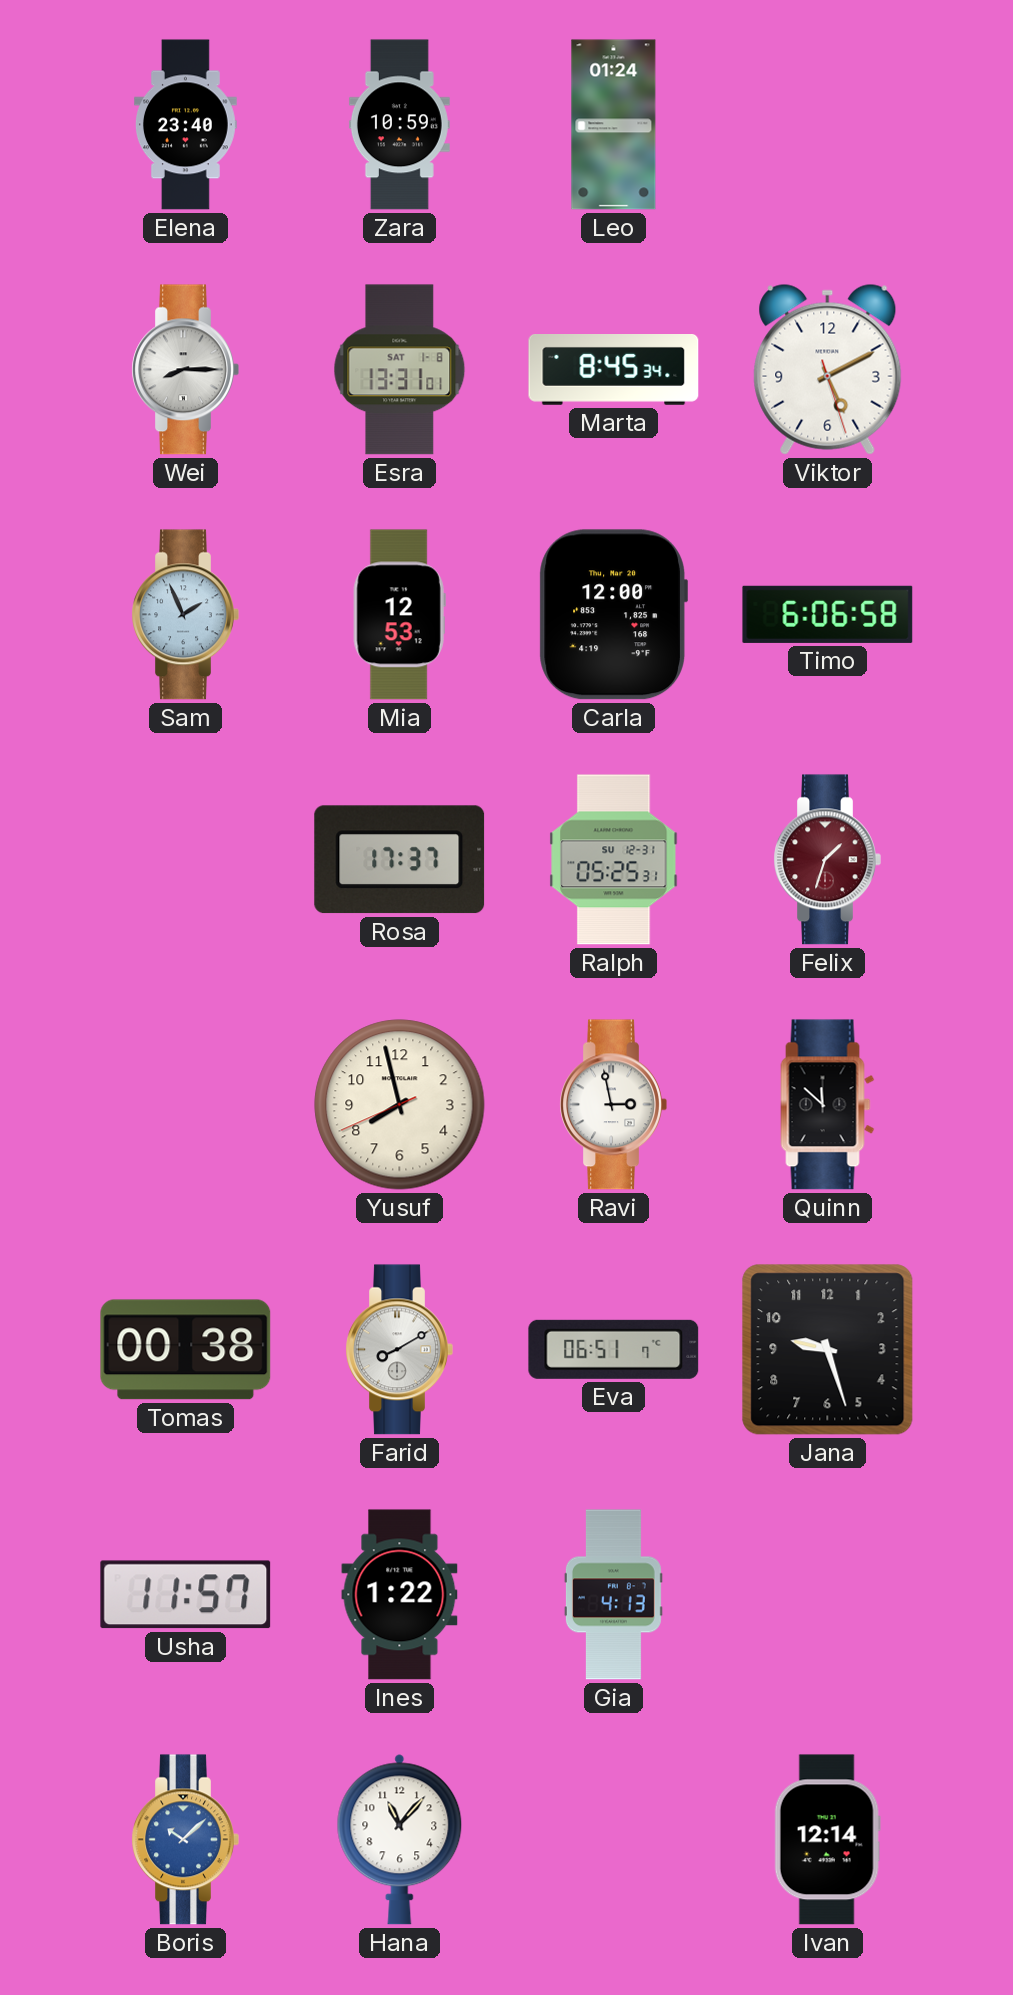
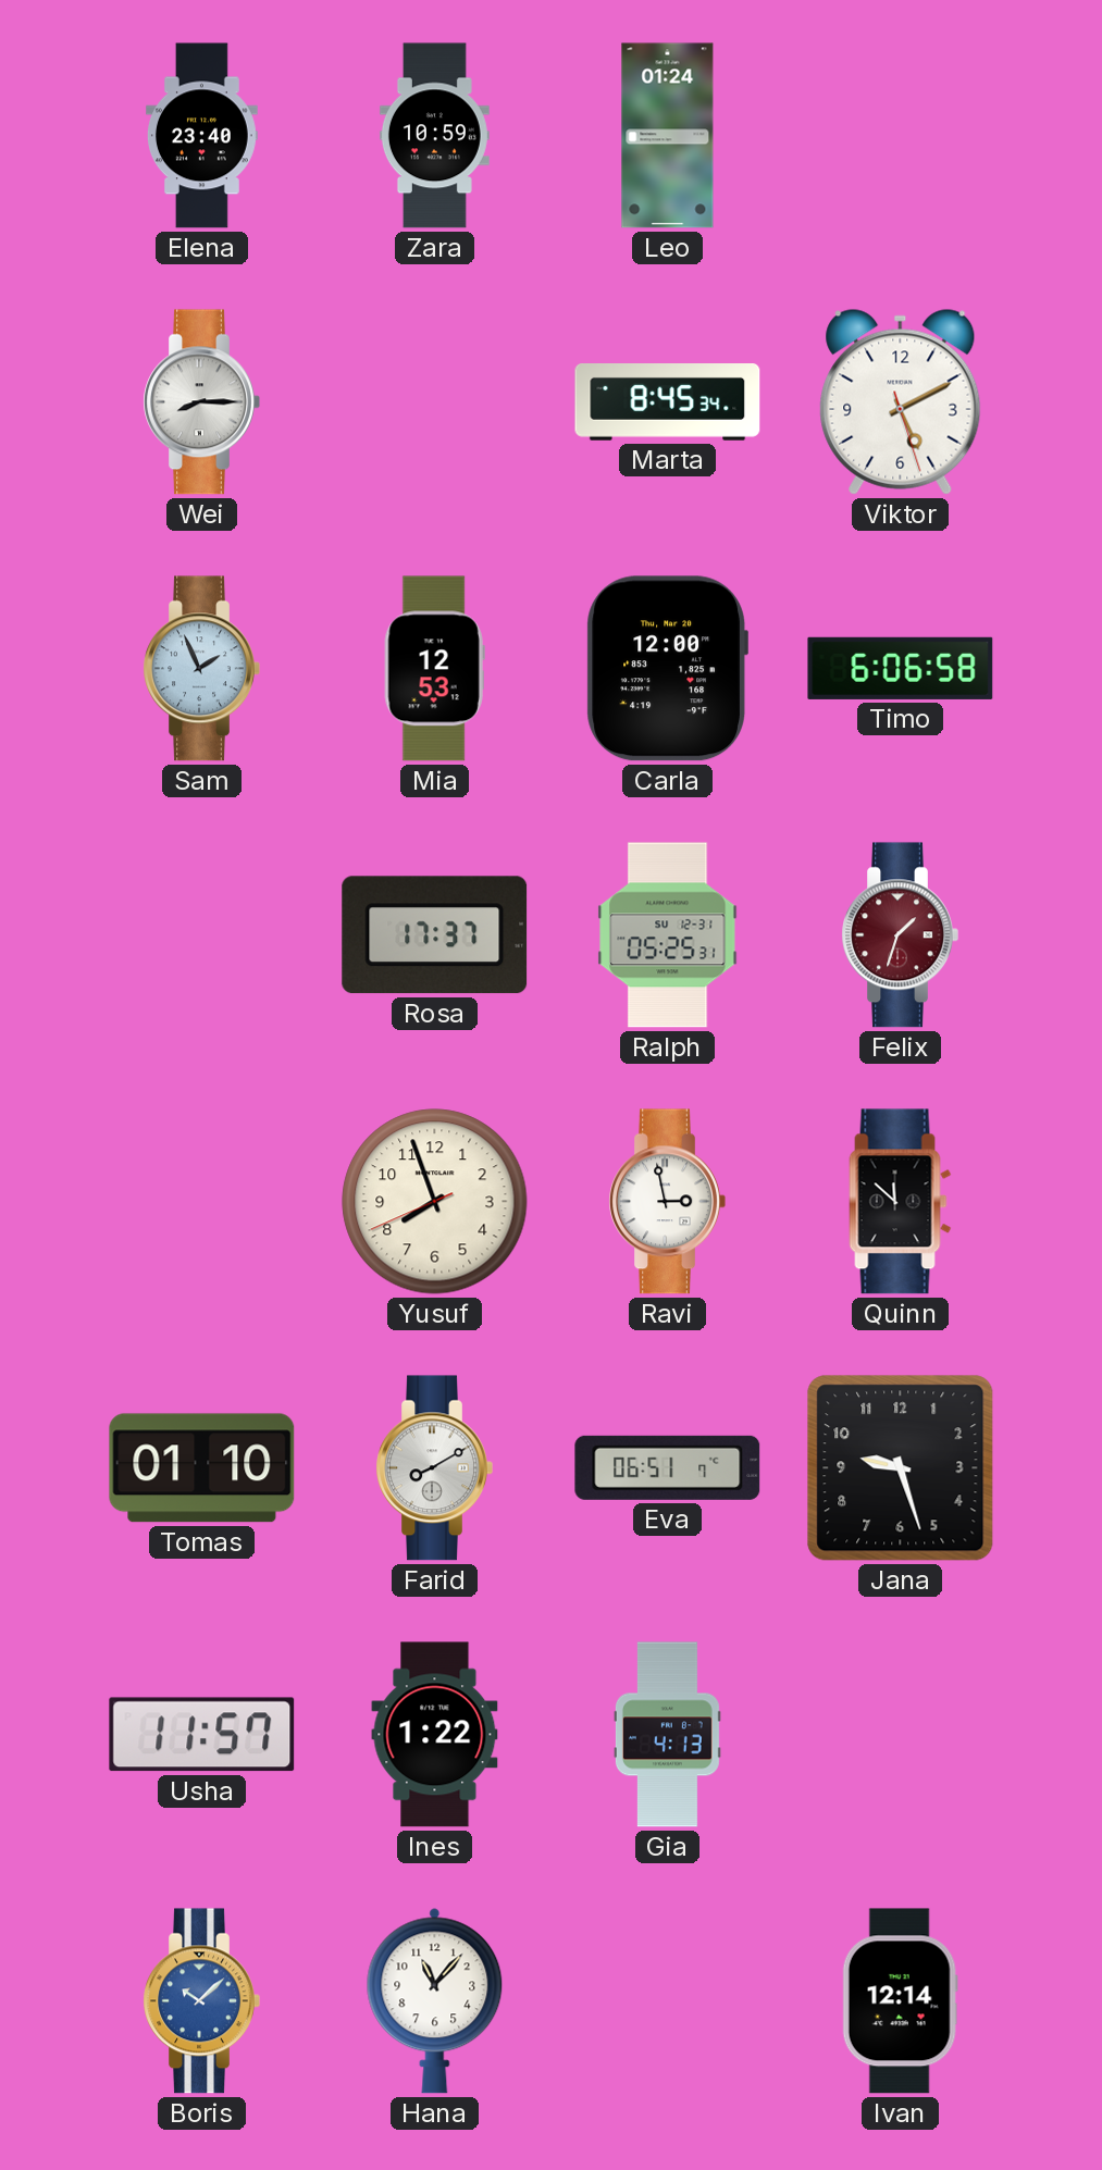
Esra: 13:31 -> none
Yusuf: 7:57 -> 7:56
Tomas: 00:38 -> 01:10
